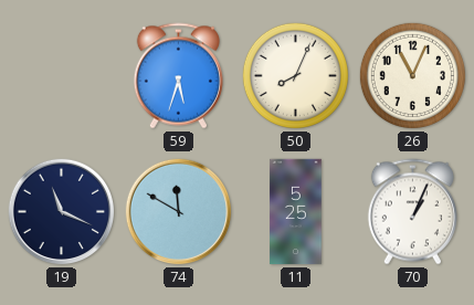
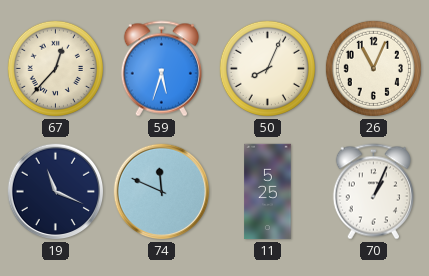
67: none -> 12:37
74: 11:50 -> 11:49
